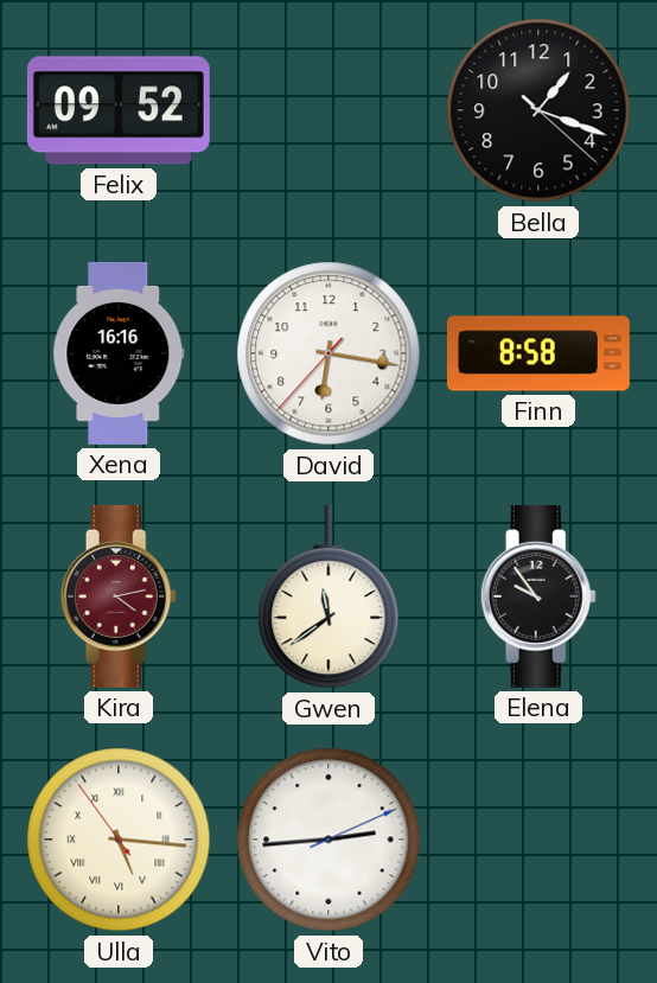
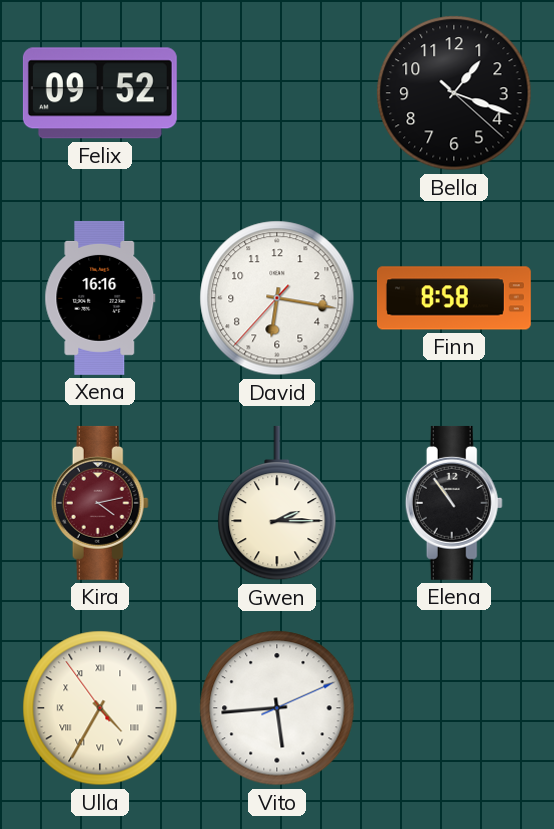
Gwen: 11:39 -> 2:15
Elena: 9:54 -> 10:54
Ulla: 5:15 -> 4:34
Vito: 2:44 -> 5:44
